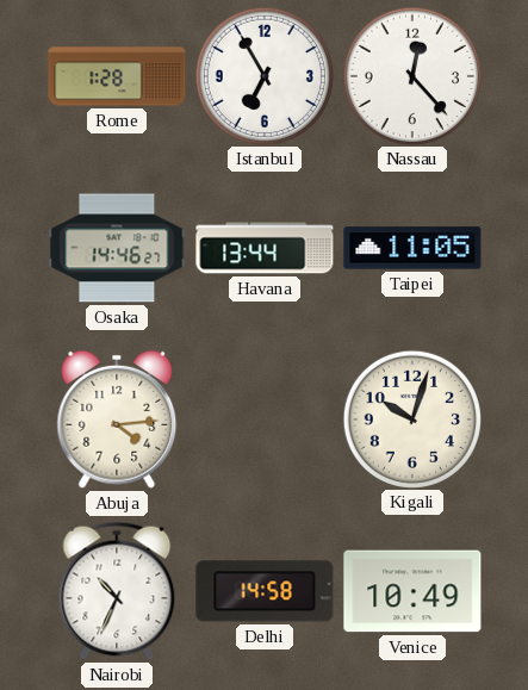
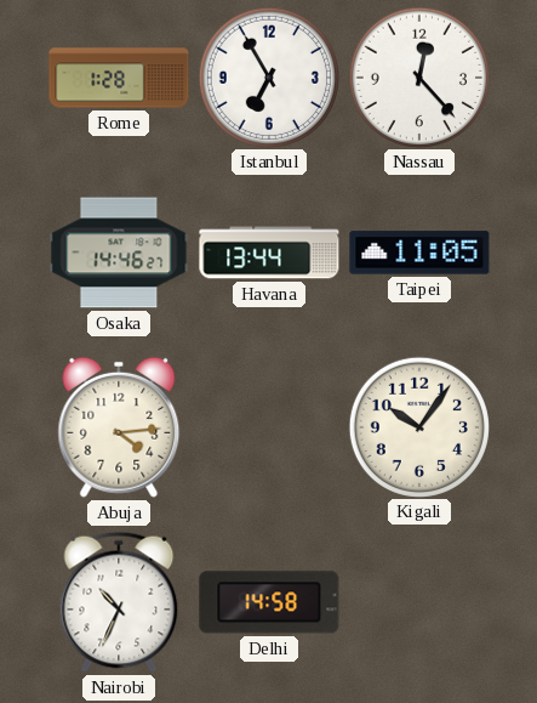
Kigali: 10:03 -> 10:06
Venice: 10:49 -> none
